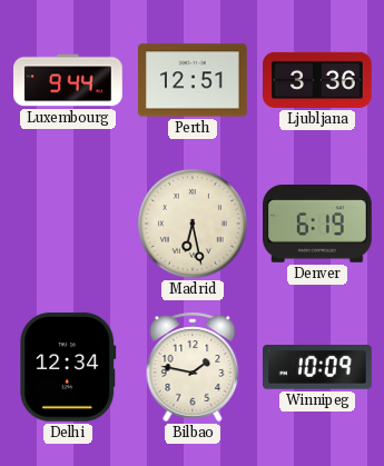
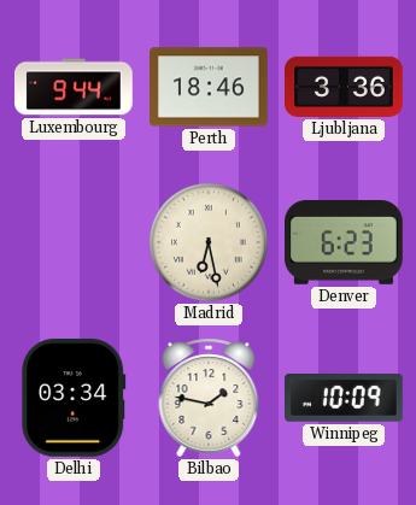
Perth: 12:51 -> 18:46
Denver: 6:19 -> 6:23
Delhi: 12:34 -> 03:34
